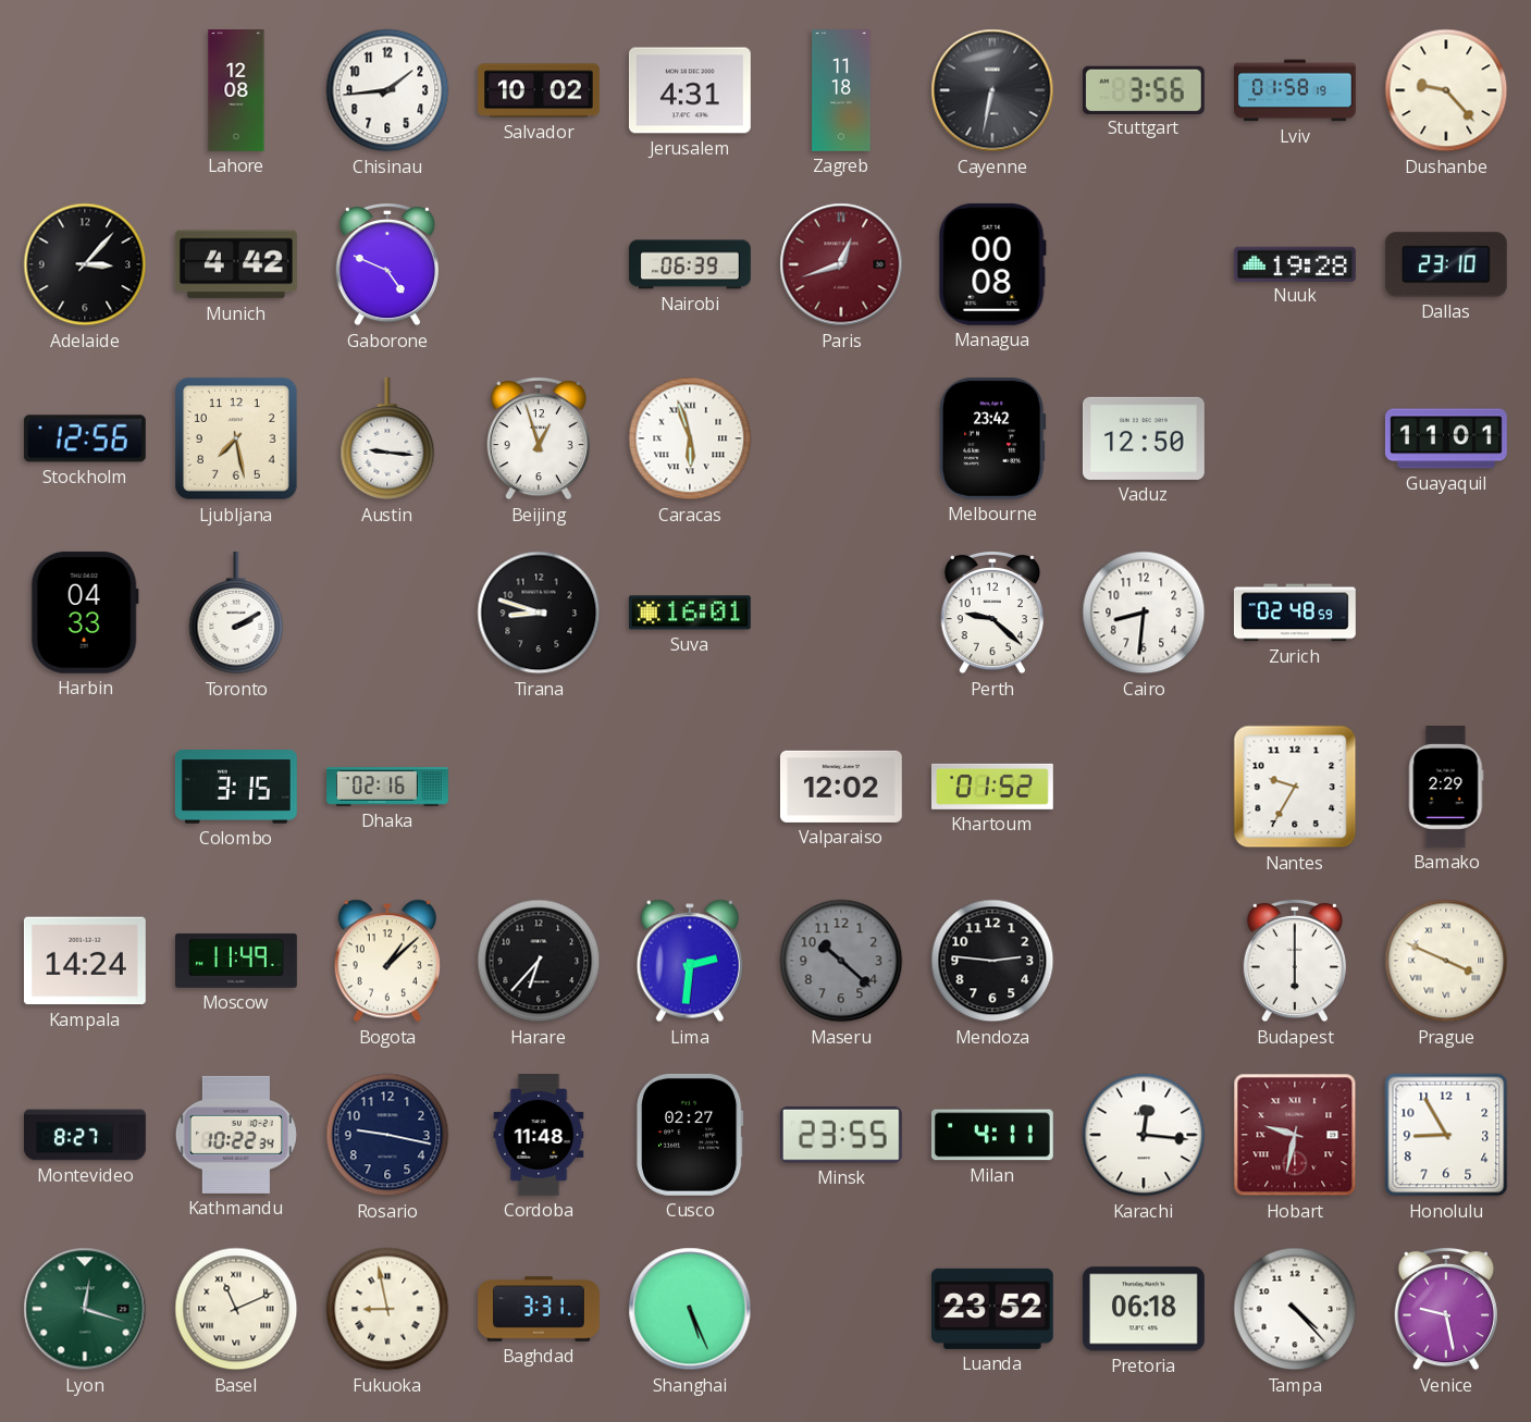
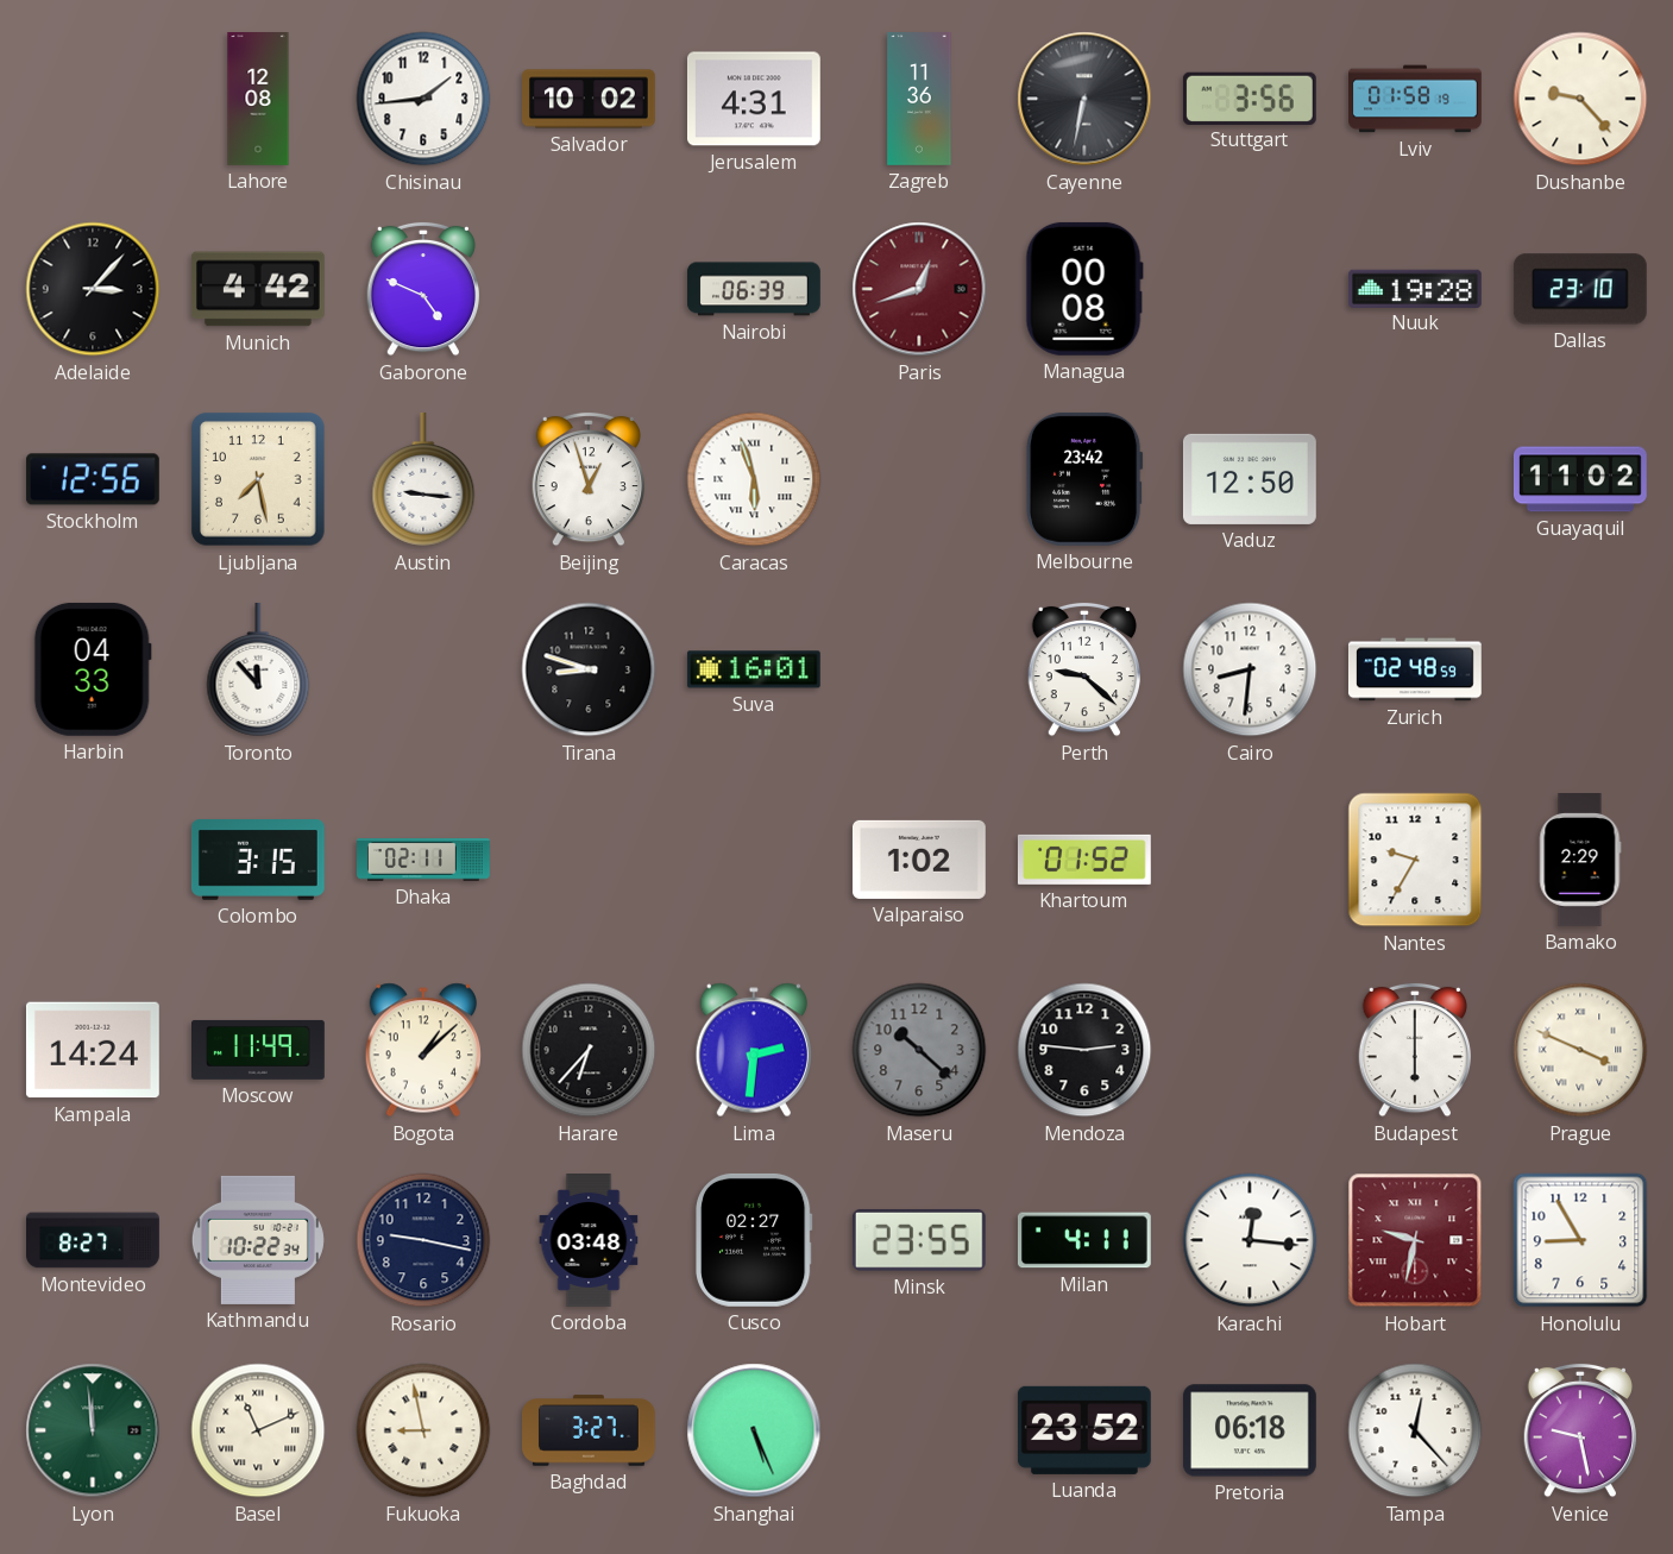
Zagreb: 11:18 -> 11:36
Guayaquil: 11:01 -> 11:02
Toronto: 2:10 -> 11:53
Dhaka: 02:16 -> 02:11
Valparaiso: 12:02 -> 1:02
Cordoba: 11:48 -> 03:48
Lyon: 12:18 -> 11:59
Baghdad: 3:31 -> 3:27
Tampa: 4:23 -> 12:23
